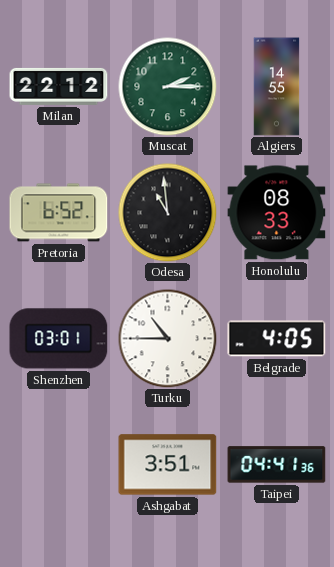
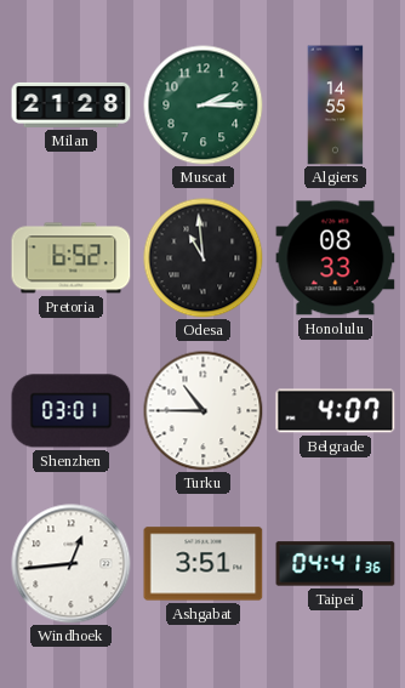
Milan: 22:12 -> 21:28
Belgrade: 4:05 -> 4:07
Windhoek: none -> 12:44
